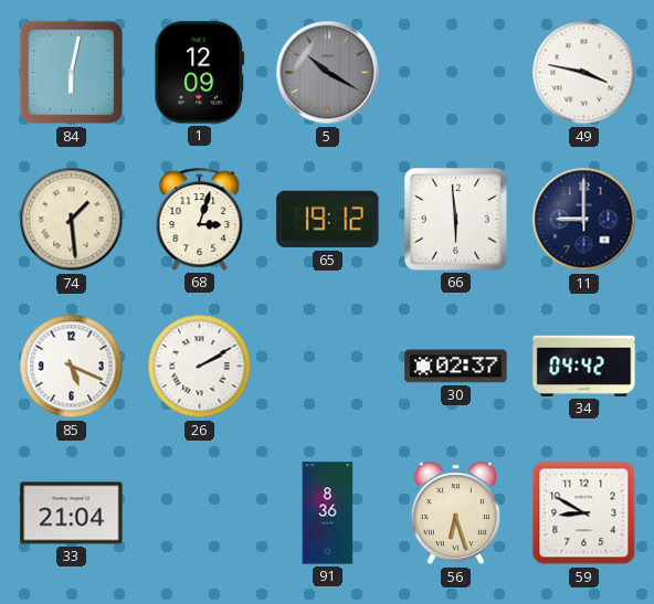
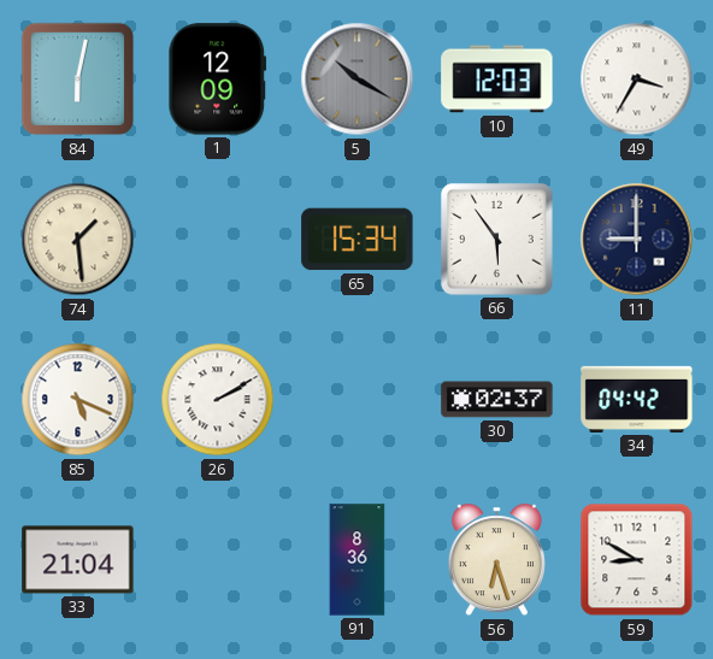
10: none -> 12:03
49: 3:47 -> 3:35
68: 3:03 -> none
65: 19:12 -> 15:34
66: 5:59 -> 5:54
